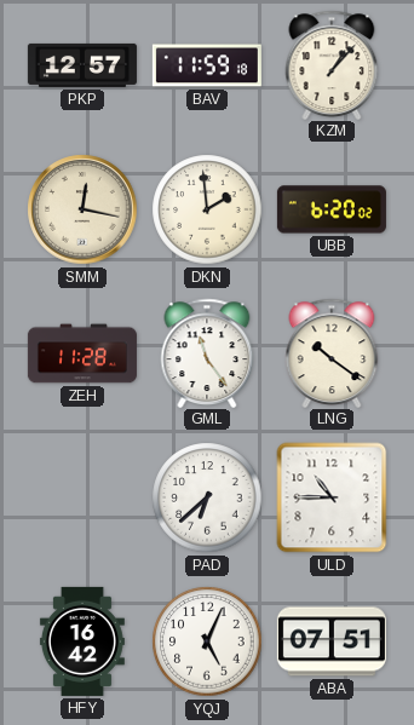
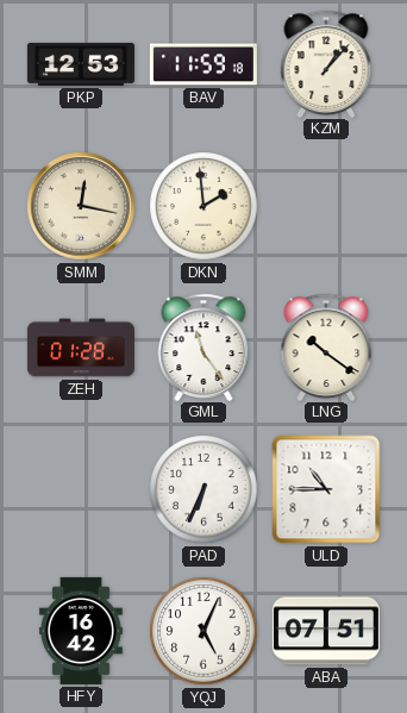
PKP: 12:57 -> 12:53
UBB: 6:20 -> none
ZEH: 11:28 -> 01:28
PAD: 6:38 -> 6:34
